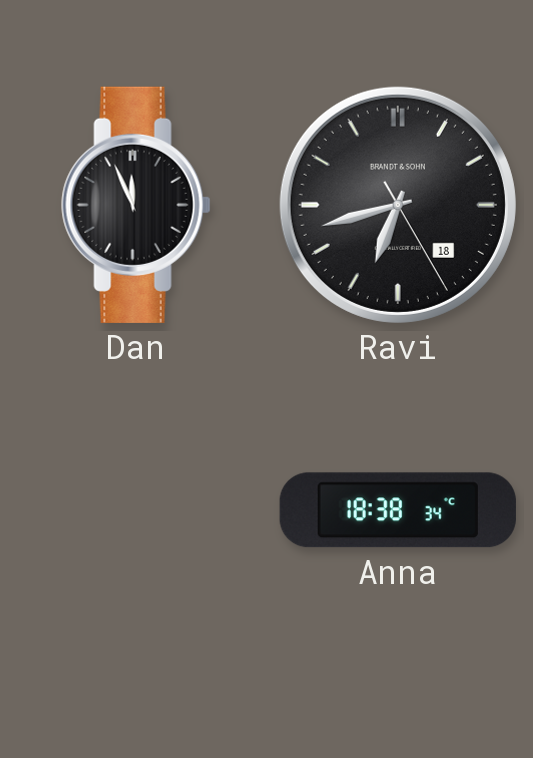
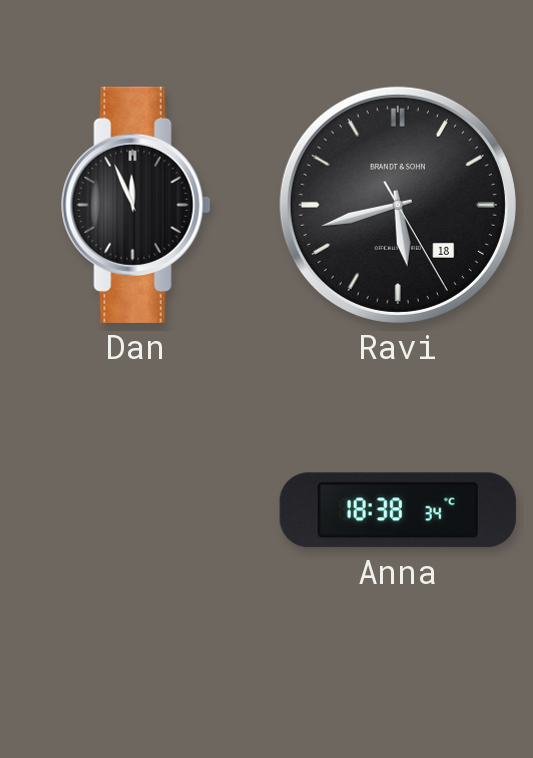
Ravi: 6:42 -> 5:42
